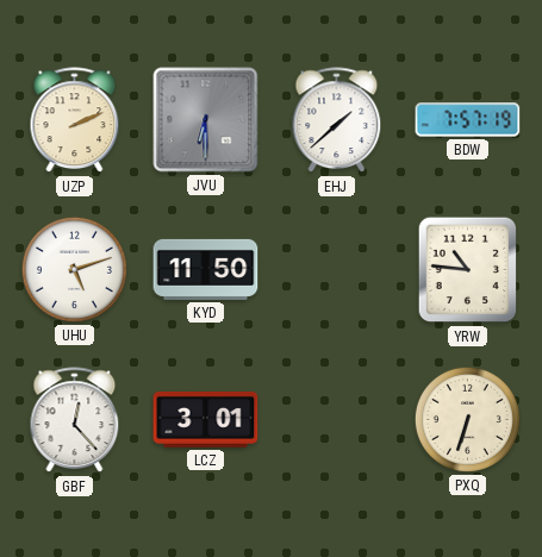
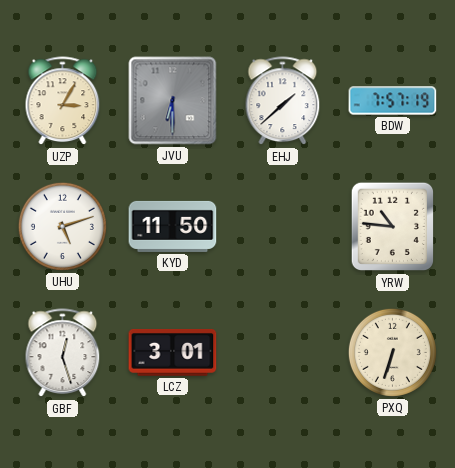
UZP: 2:11 -> 3:05
GBF: 12:23 -> 12:27
